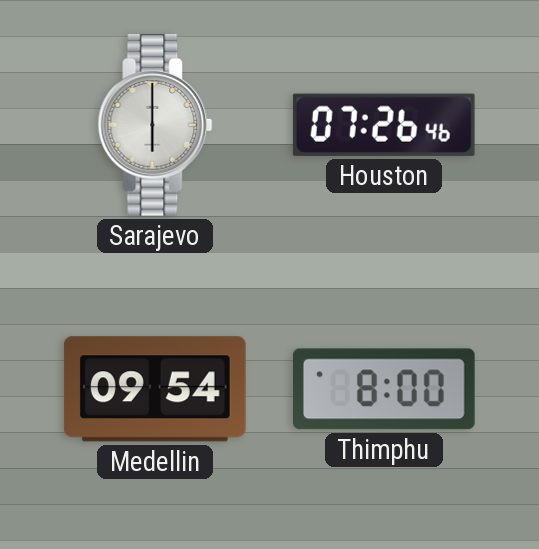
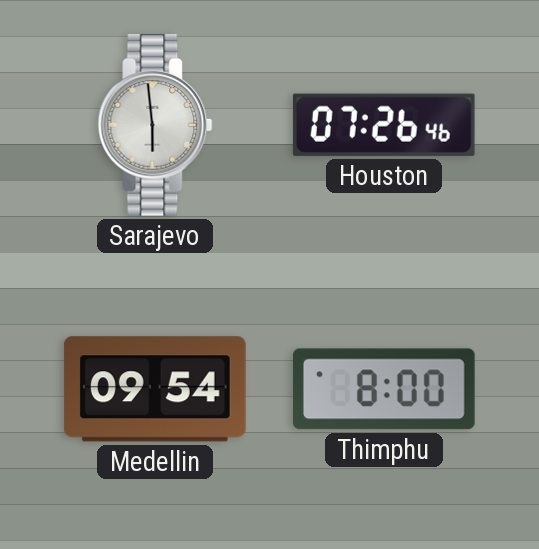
Sarajevo: 6:00 -> 5:59
